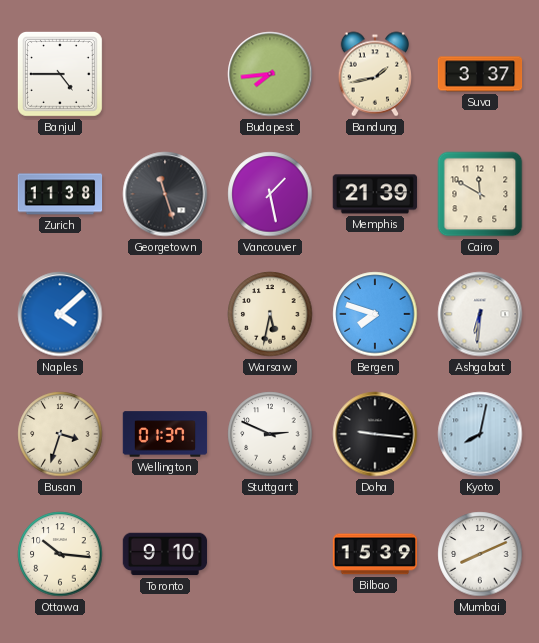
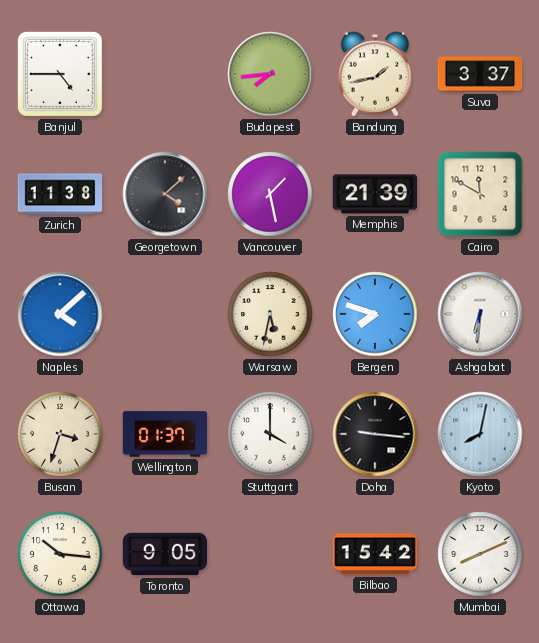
Georgetown: 11:27 -> 4:08
Stuttgart: 2:49 -> 4:00
Toronto: 9:10 -> 9:05
Bilbao: 15:39 -> 15:42
